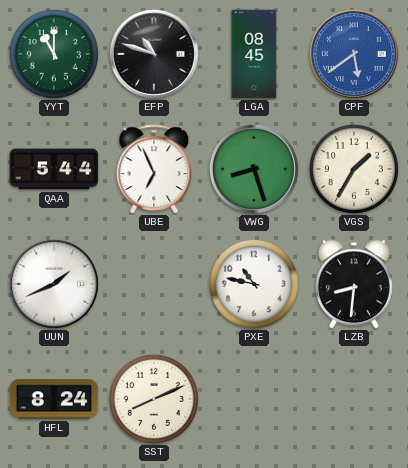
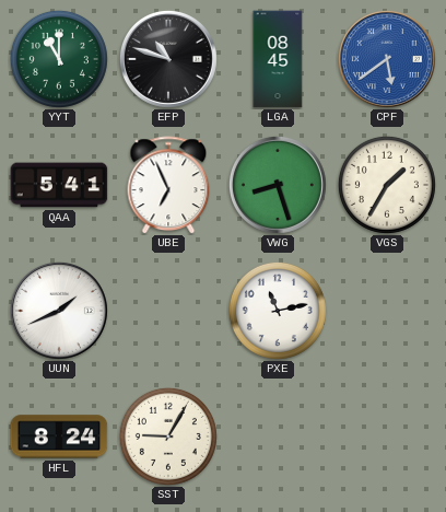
QAA: 5:44 -> 5:41
PXE: 10:47 -> 11:13
LZB: 8:31 -> none
SST: 8:11 -> 9:05
